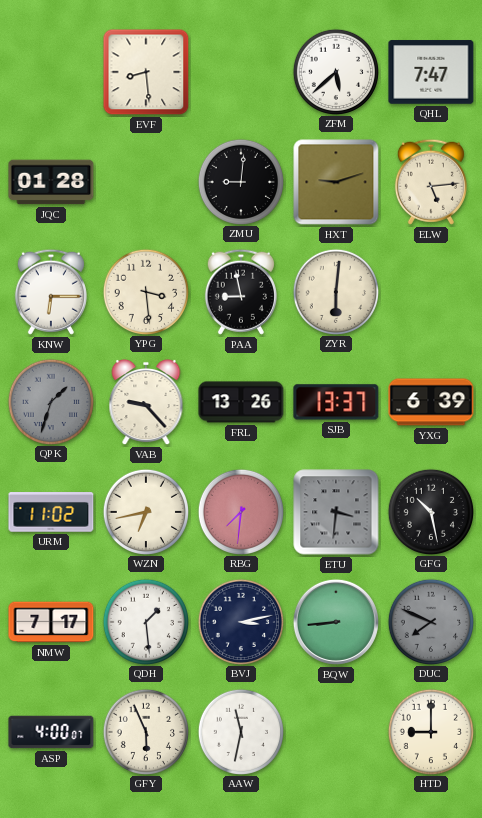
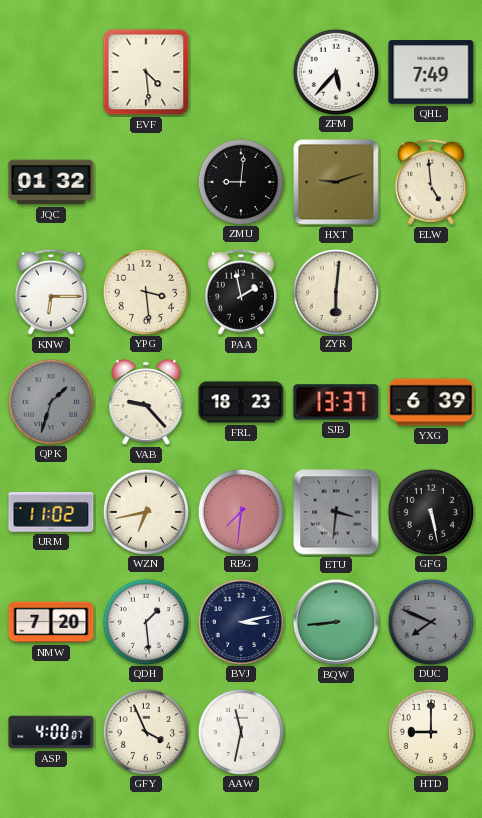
EVF: 8:29 -> 4:29
ZFM: 5:38 -> 5:37
QHL: 7:47 -> 7:49
JQC: 01:28 -> 01:32
ELW: 5:14 -> 4:59
PAA: 8:58 -> 1:58
FRL: 13:26 -> 18:23
GFG: 10:28 -> 5:28
NMW: 7:17 -> 7:20
GFY: 5:56 -> 3:56
